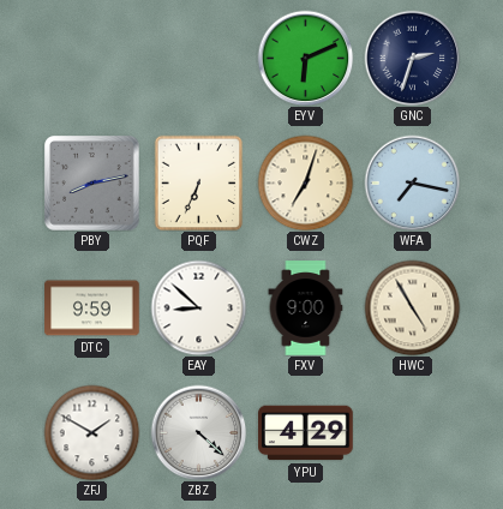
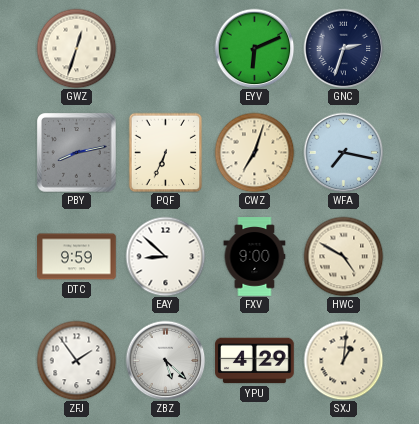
GWZ: none -> 12:33
HWC: 4:55 -> 4:50
ZFJ: 1:50 -> 1:54
ZBZ: 4:22 -> 5:22
SXJ: none -> 1:01
